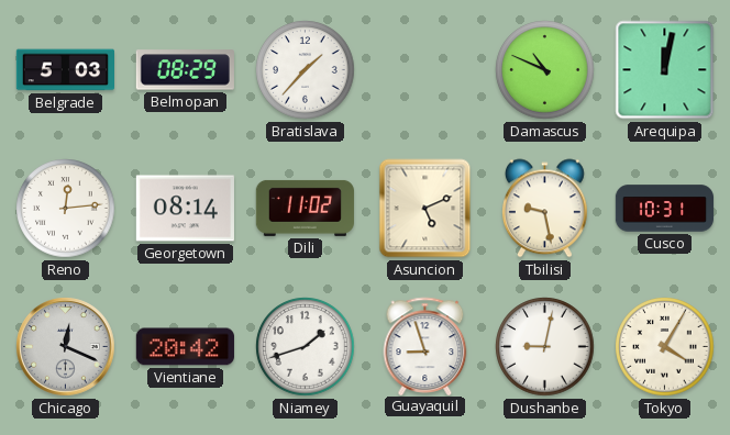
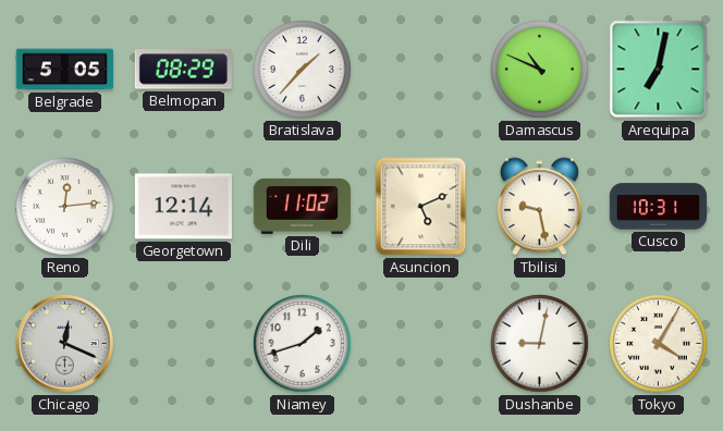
Belgrade: 5:03 -> 5:05
Arequipa: 12:02 -> 7:02
Georgetown: 08:14 -> 12:14
Vientiane: 20:42 -> none
Guayaquil: 8:57 -> none
